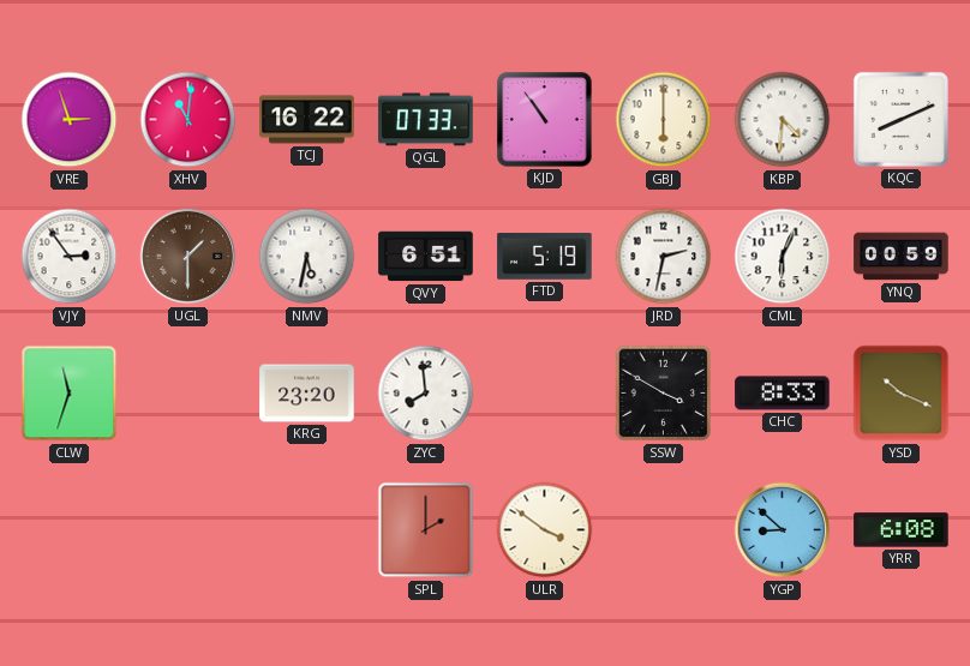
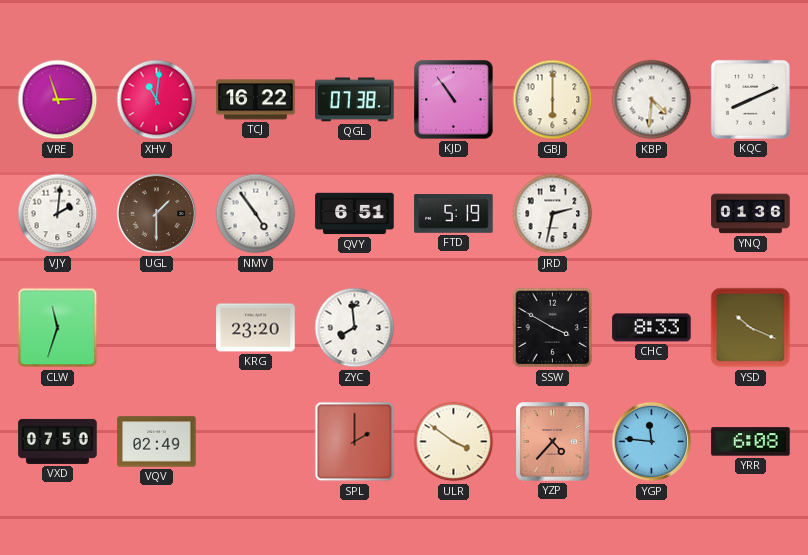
QGL: 07:33 -> 07:38
VJY: 2:54 -> 2:01
NMV: 5:32 -> 4:54
CML: 6:04 -> none
YNQ: 00:59 -> 01:36
VXD: none -> 07:50
VQV: none -> 02:49
YZP: none -> 4:37
YGP: 8:52 -> 11:46
